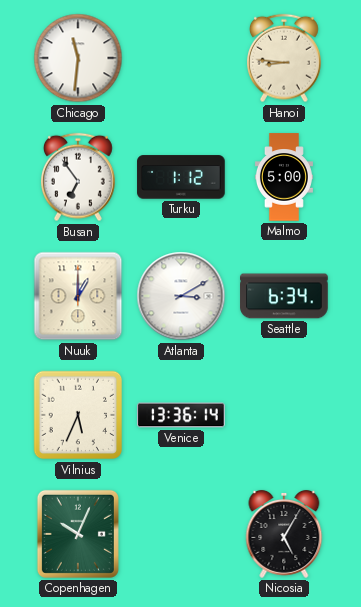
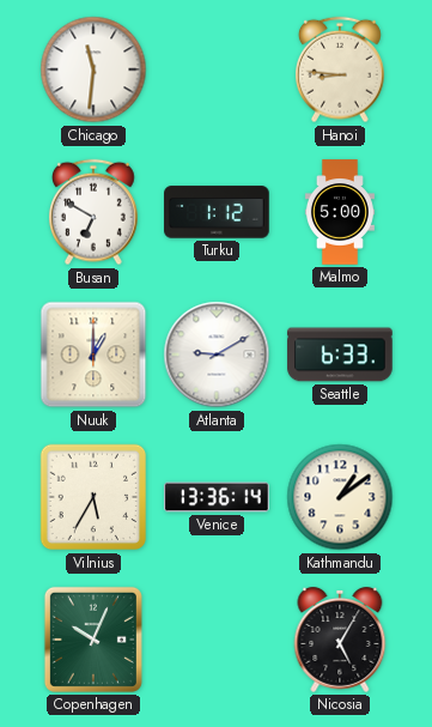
Busan: 6:54 -> 6:50
Atlanta: 3:10 -> 9:10
Seattle: 6:34 -> 6:33
Vilnius: 5:34 -> 5:35
Kathmandu: none -> 1:09
